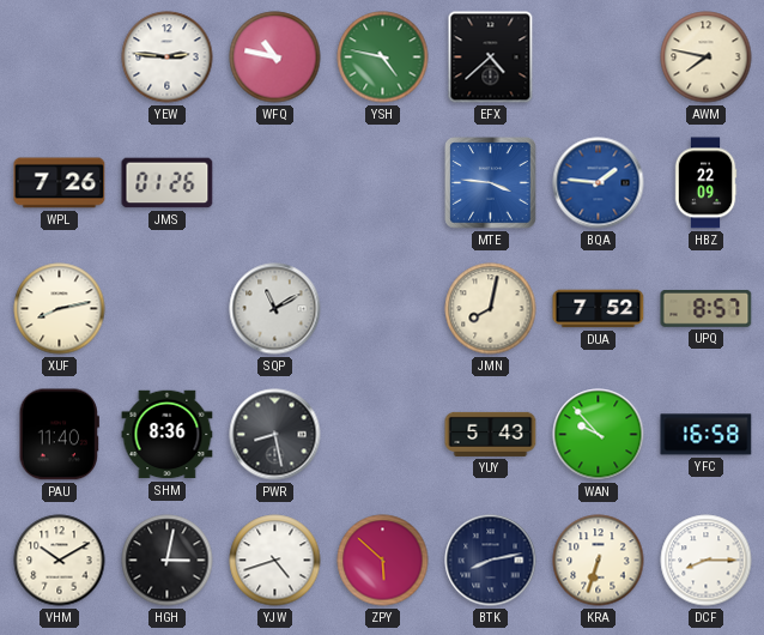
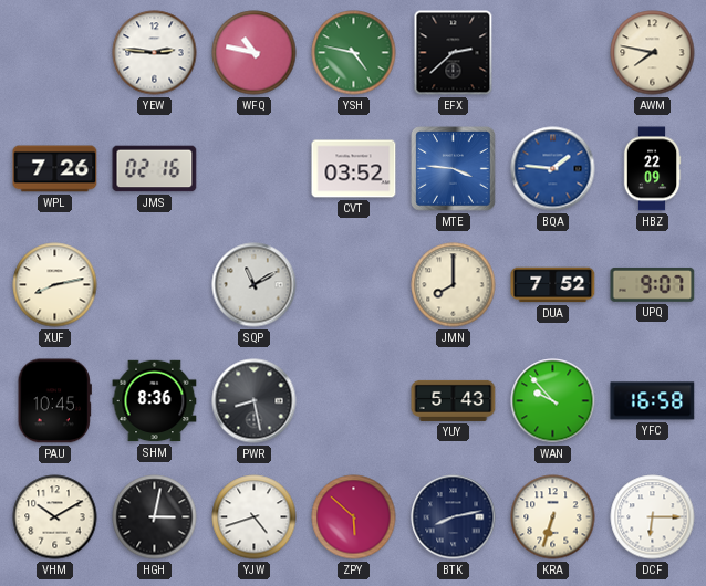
EFX: 4:38 -> 2:38
JMS: 01:26 -> 02:16
CVT: none -> 03:52
JMN: 8:02 -> 8:00
UPQ: 8:57 -> 9:07
PAU: 11:40 -> 10:45
DCF: 8:15 -> 6:15
